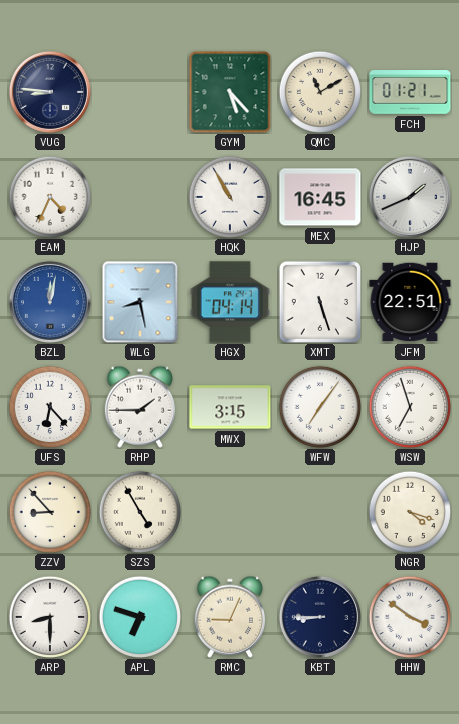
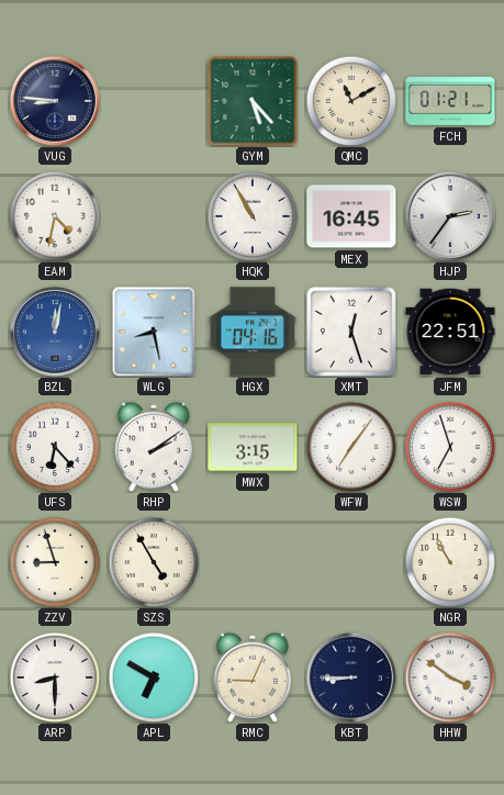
EAM: 4:34 -> 4:32
HJP: 1:41 -> 2:36
HGX: 04:14 -> 04:16
XMT: 5:27 -> 12:27
RHP: 1:45 -> 2:09
ZZV: 8:53 -> 8:57
NGR: 4:18 -> 10:55
APL: 6:48 -> 6:50
